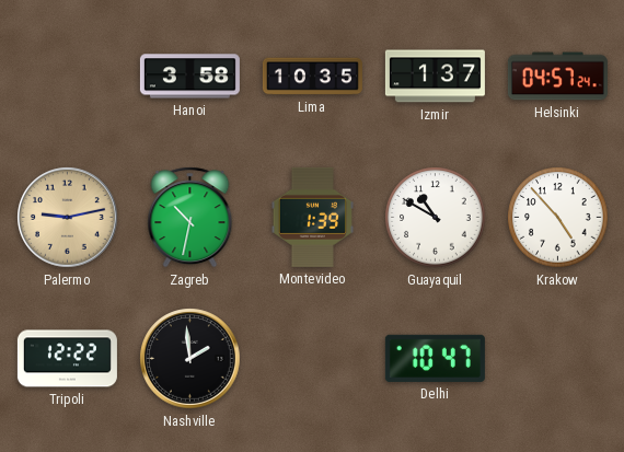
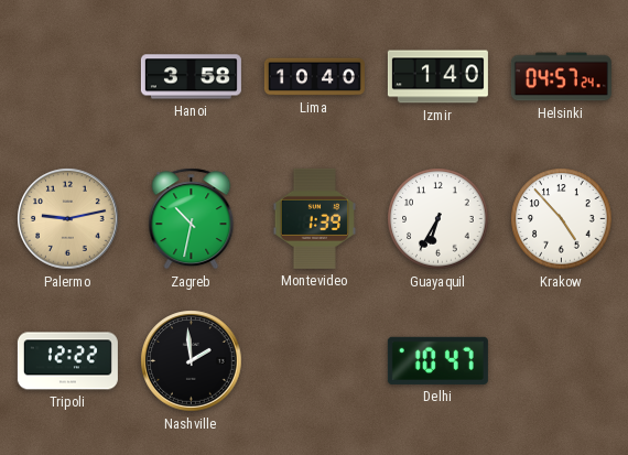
Lima: 10:35 -> 10:40
Izmir: 1:37 -> 1:40
Guayaquil: 10:50 -> 6:35
